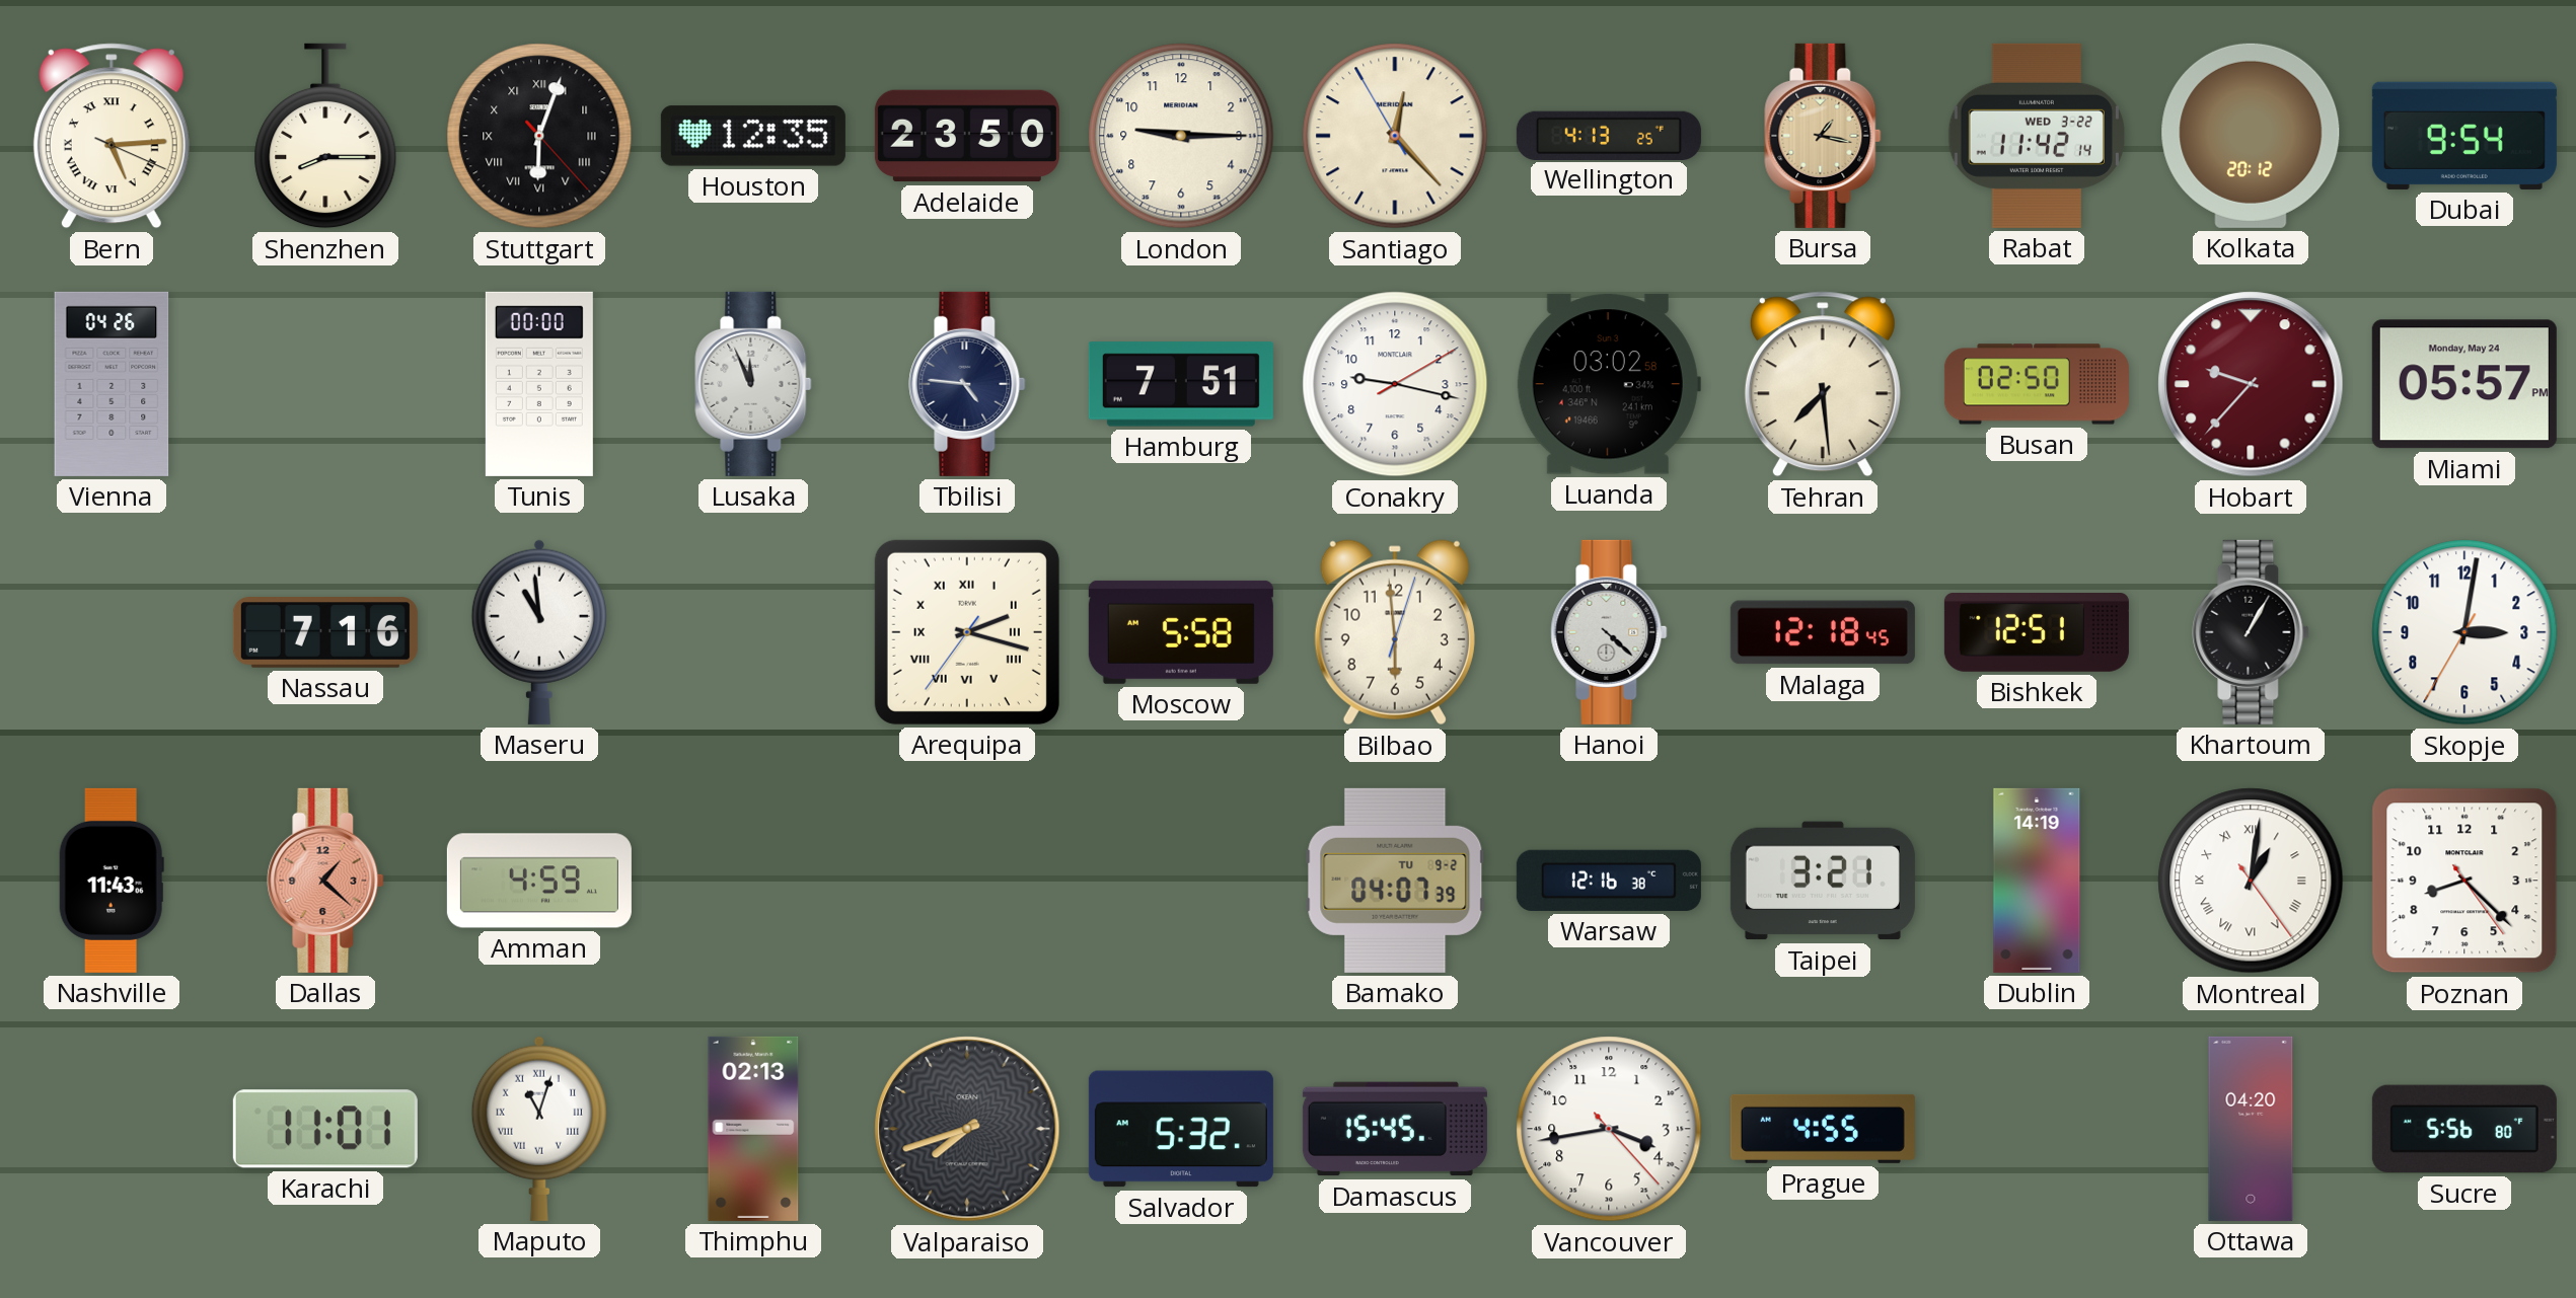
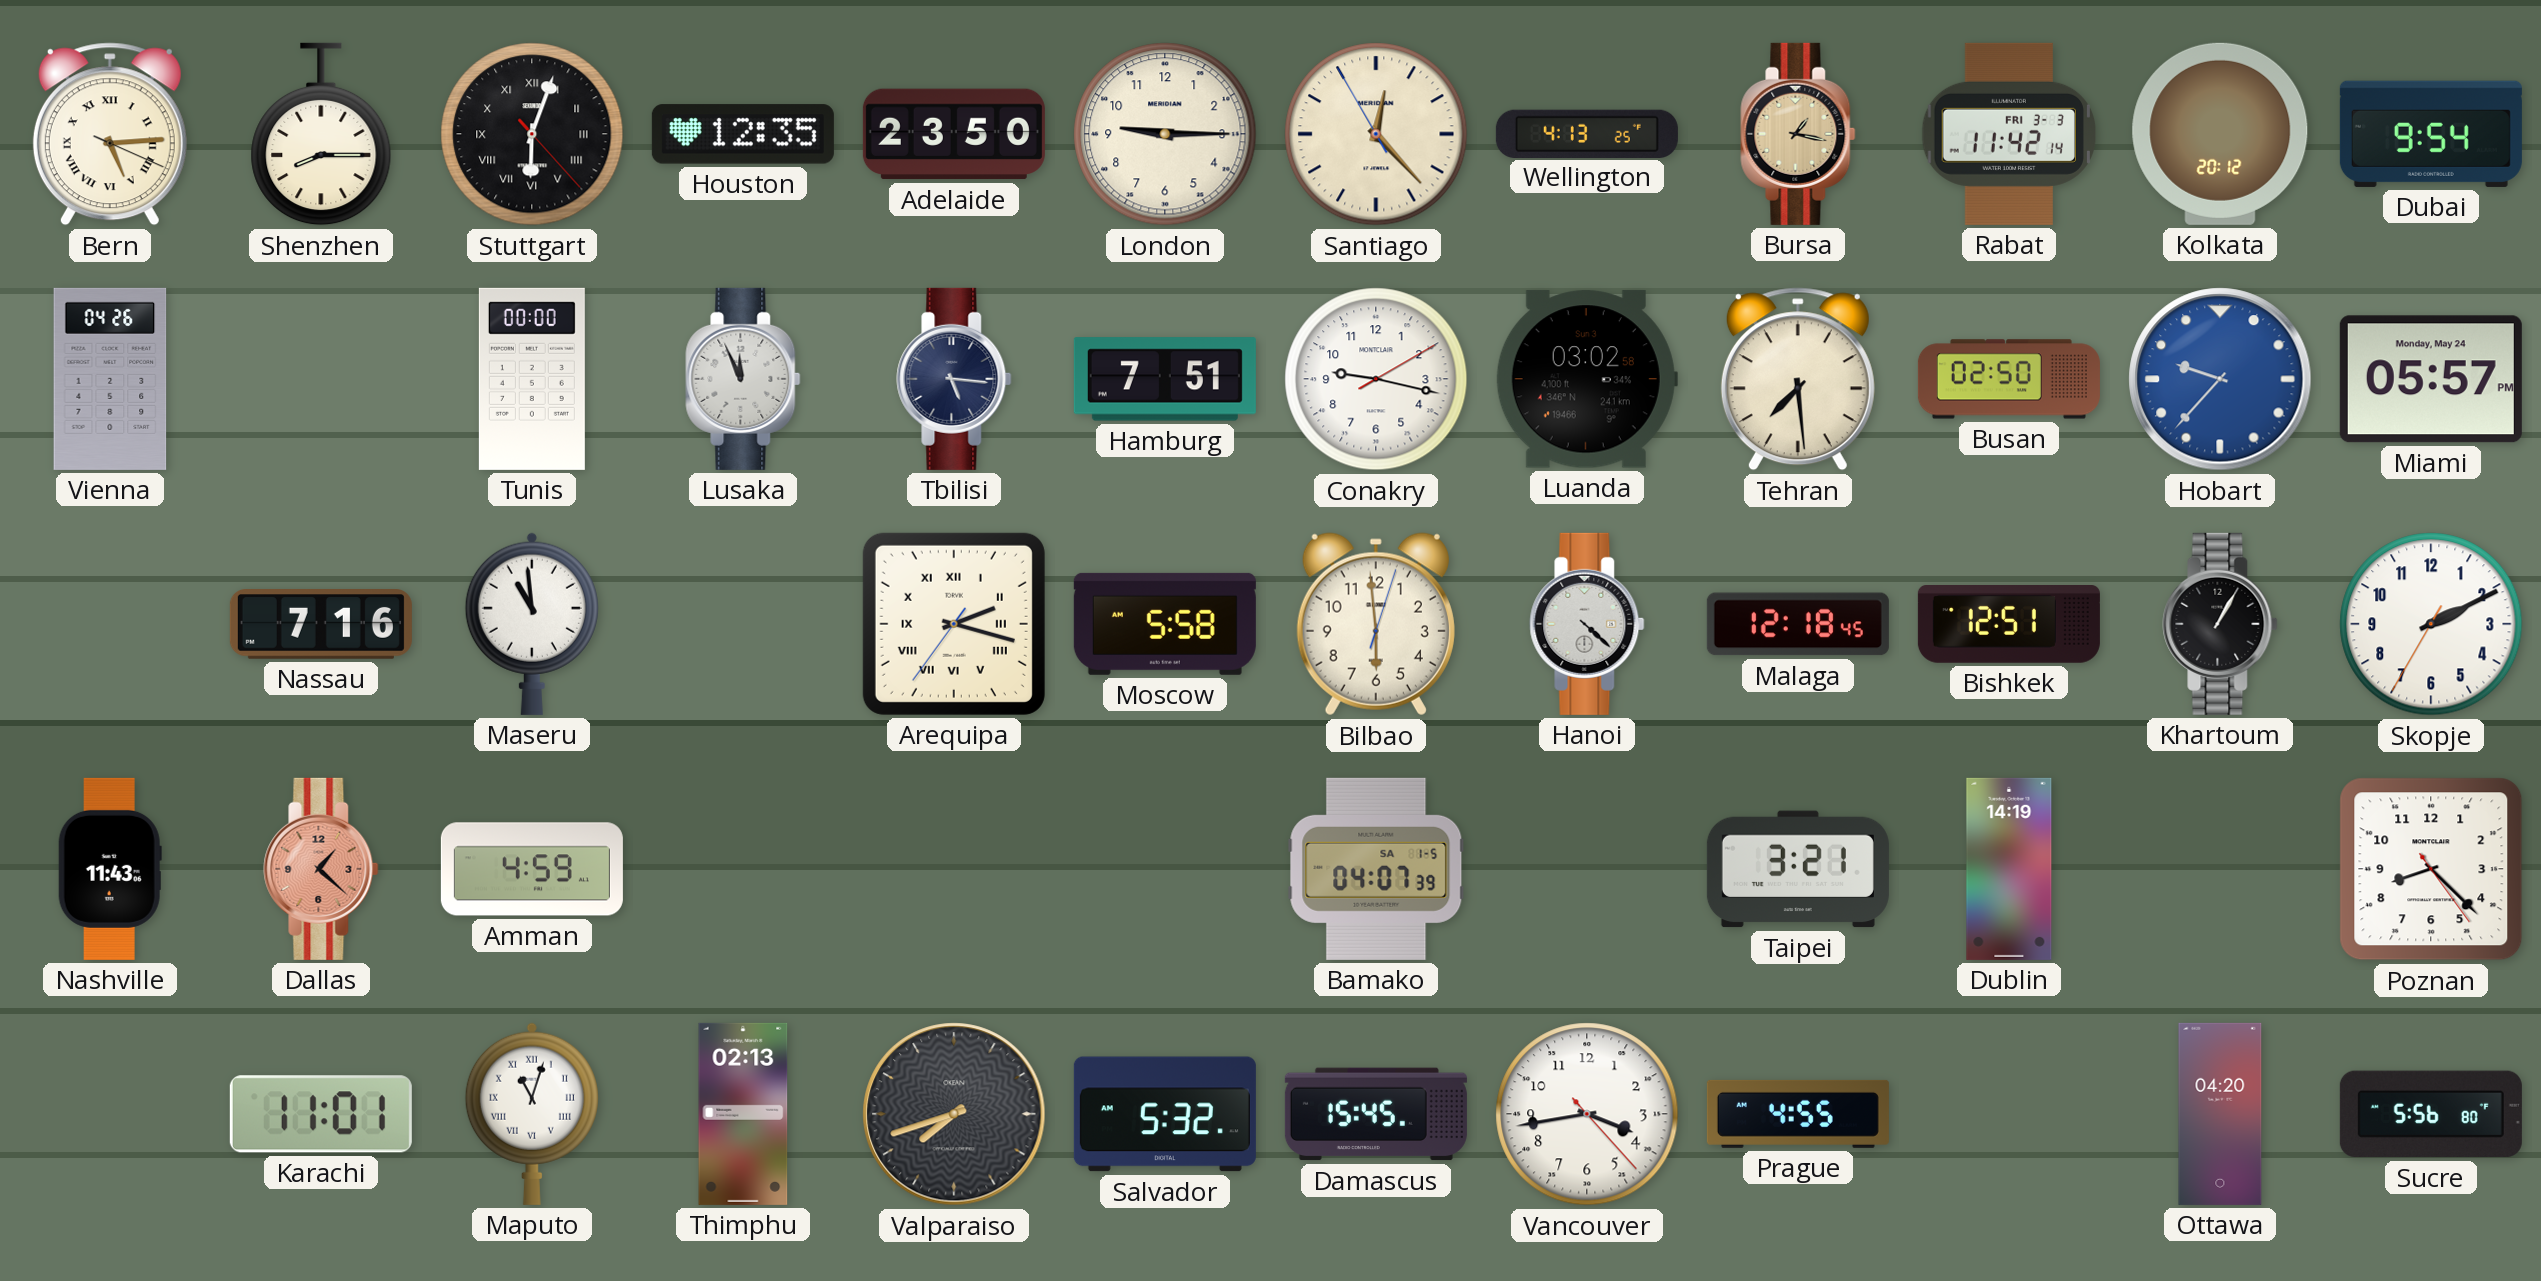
Rabat date: WED 3-22 -> FRI 3-3
Tbilisi: 4:46 -> 5:16
Hobart dial: burgundy -> blue
Skopje: 3:01 -> 2:10
Bamako date: TU 9-2 -> SA 1-5
Warsaw: 12:16 -> none
Montreal: 1:01 -> none
